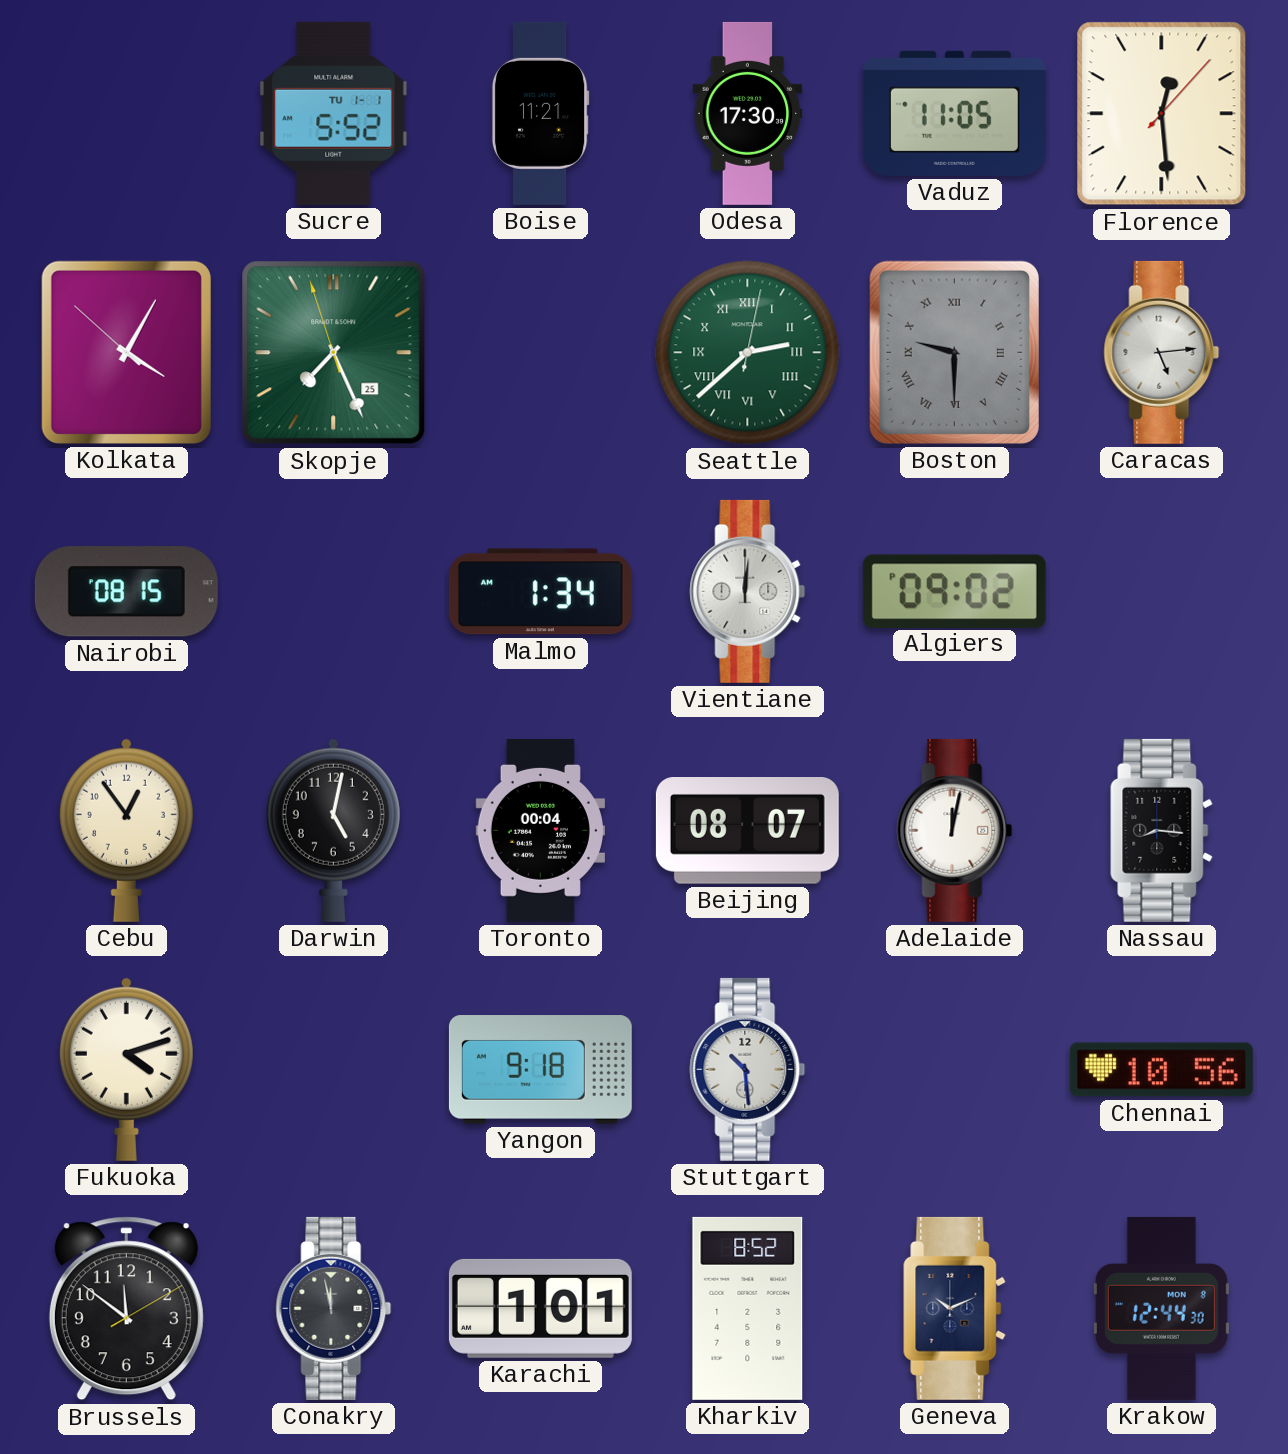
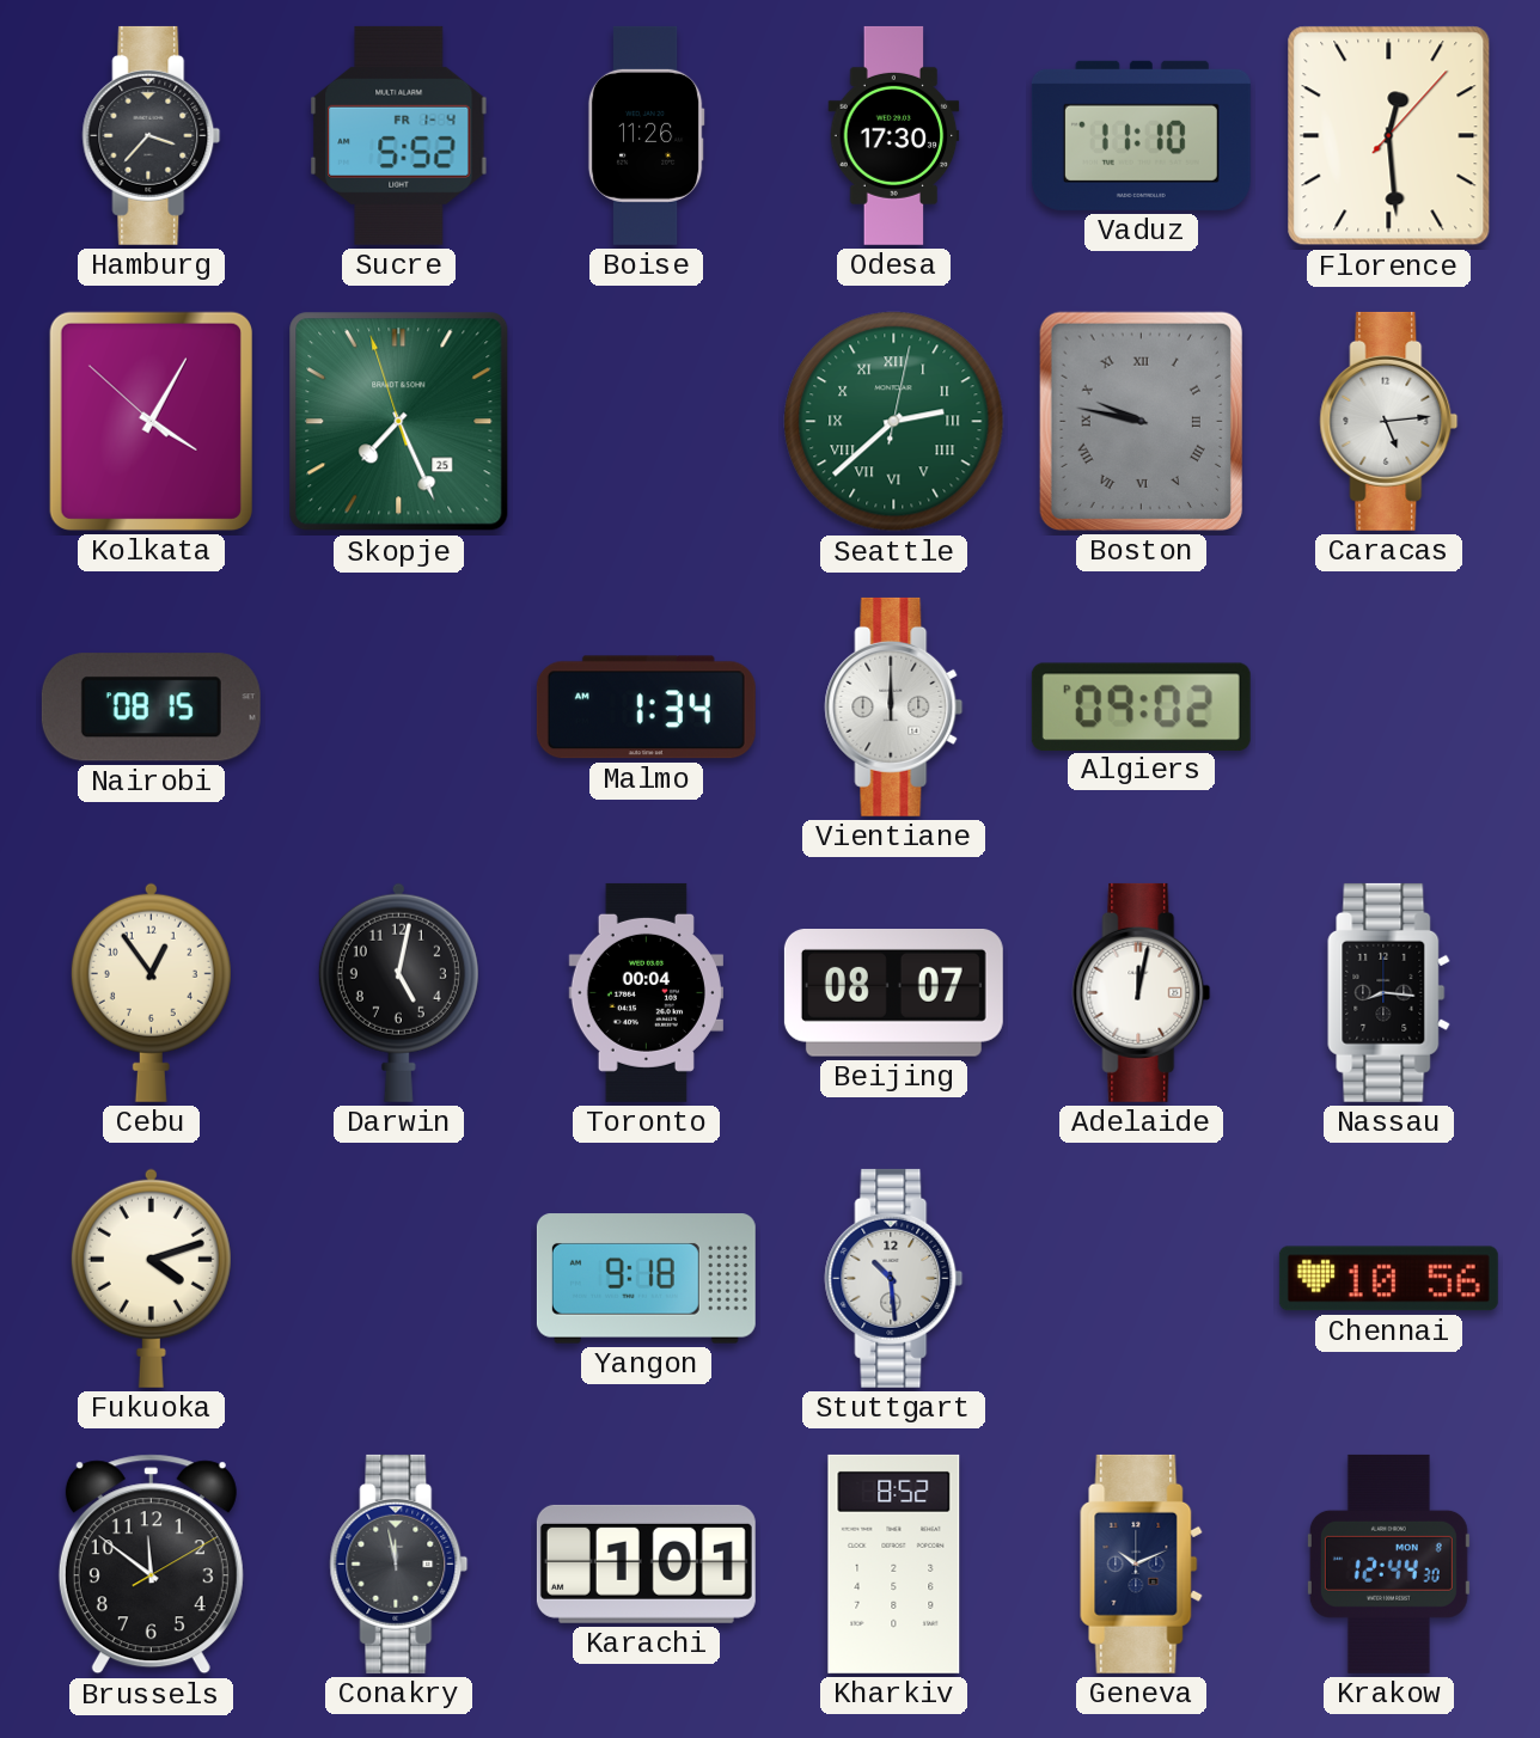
Hamburg: none -> 3:37
Sucre date: TU 1-1 -> FR 1-4
Boise: 11:21 -> 11:26
Vaduz: 11:05 -> 11:10
Boston: 9:30 -> 9:47
Vientiane: 12:01 -> 12:00
